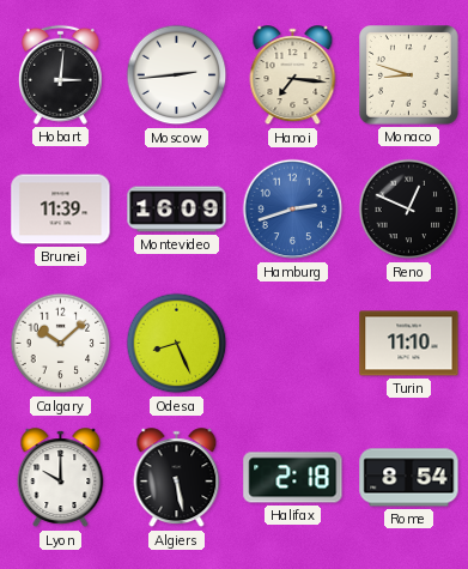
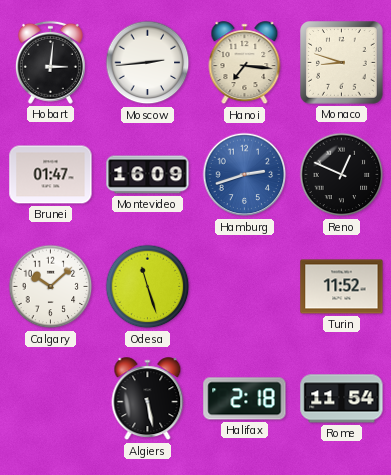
Brunei: 11:39 -> 01:47
Odesa: 8:26 -> 11:27
Turin: 11:10 -> 11:52
Lyon: 10:00 -> none
Rome: 8:54 -> 11:54
